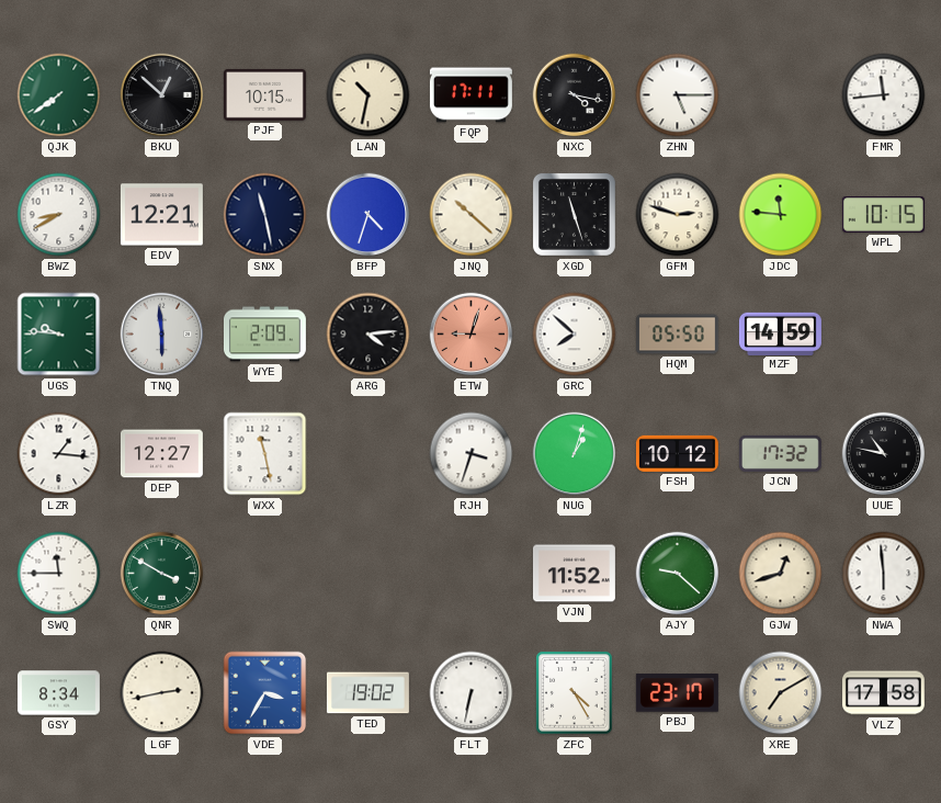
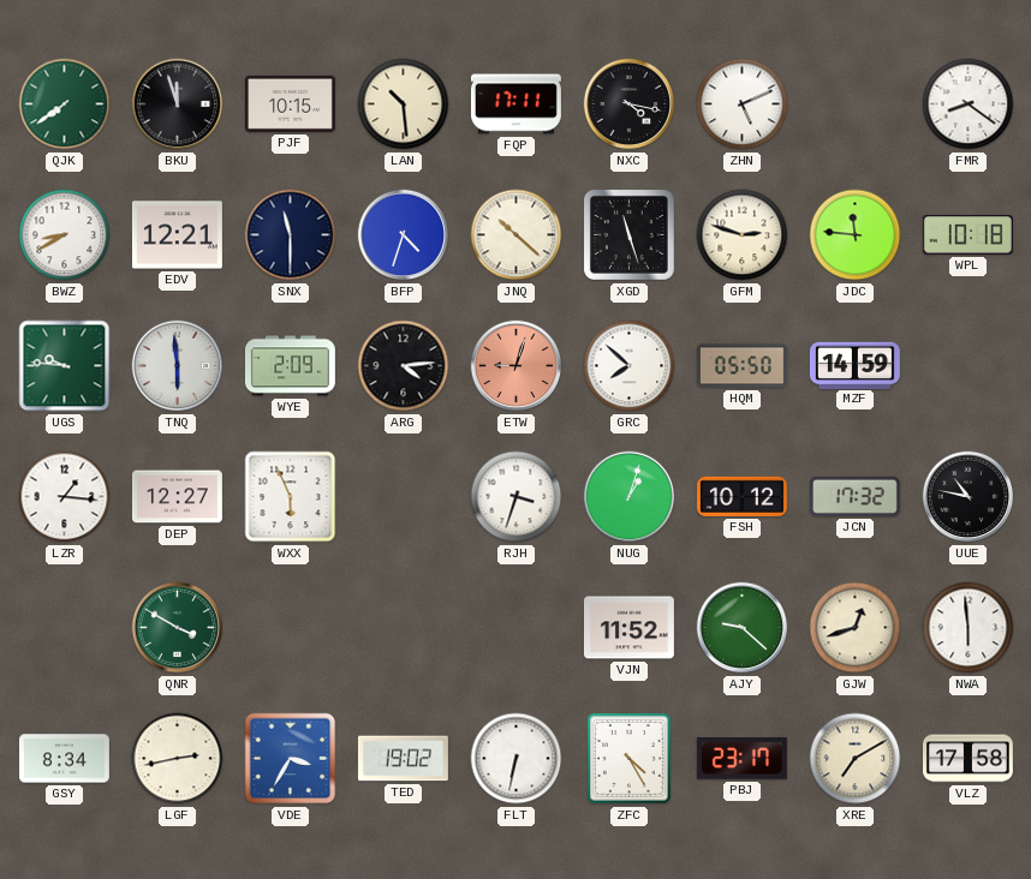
BKU: 12:52 -> 11:57
LAN: 10:32 -> 10:29
ZHN: 5:15 -> 5:11
FMR: 11:44 -> 8:21
SNX: 11:28 -> 11:30
WPL: 10:15 -> 10:18
WXX: 11:28 -> 5:56
SWQ: 11:45 -> none
